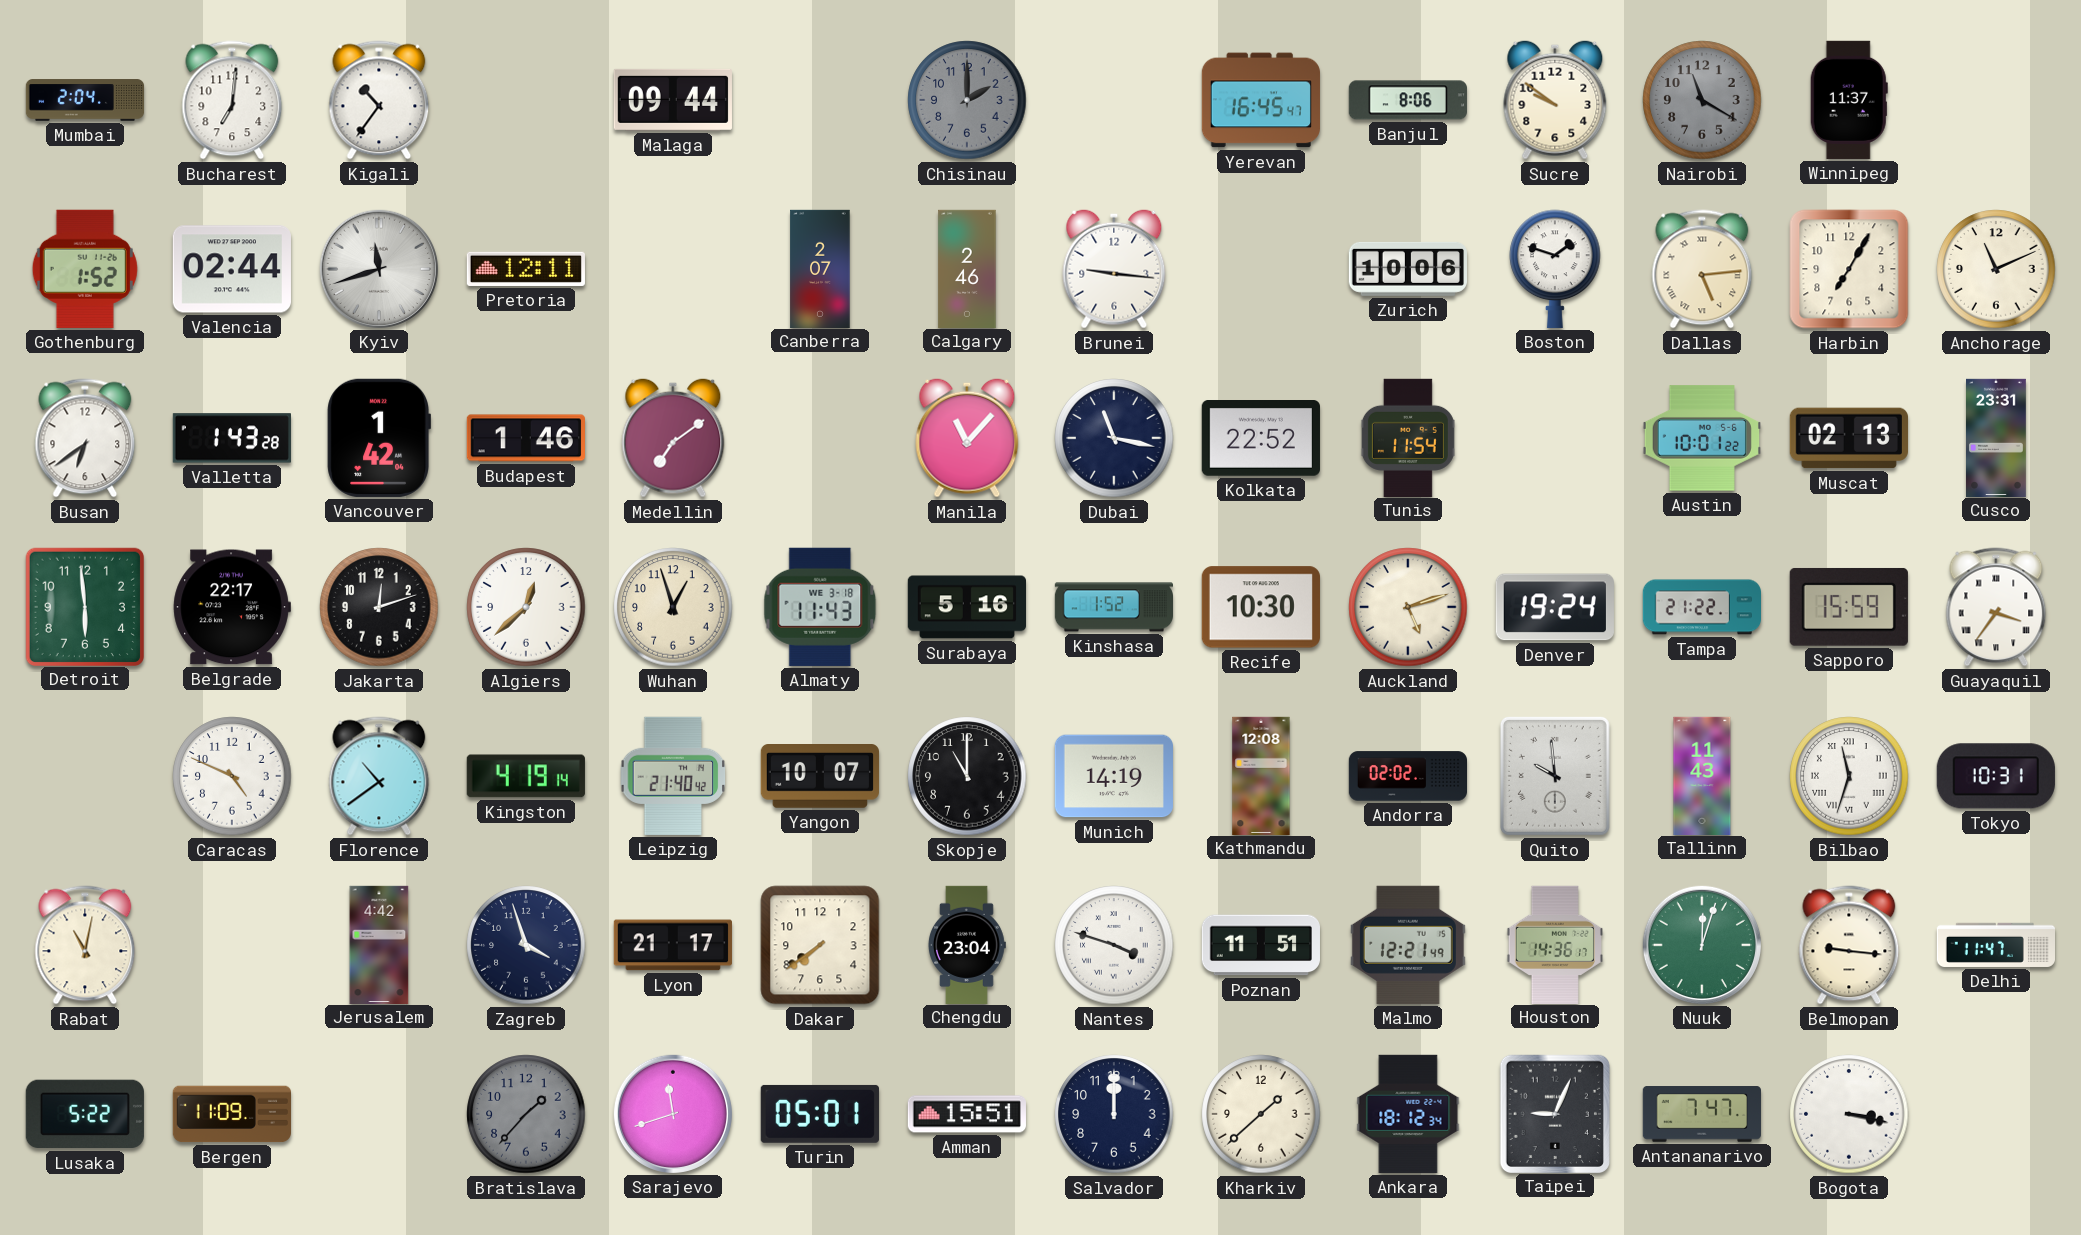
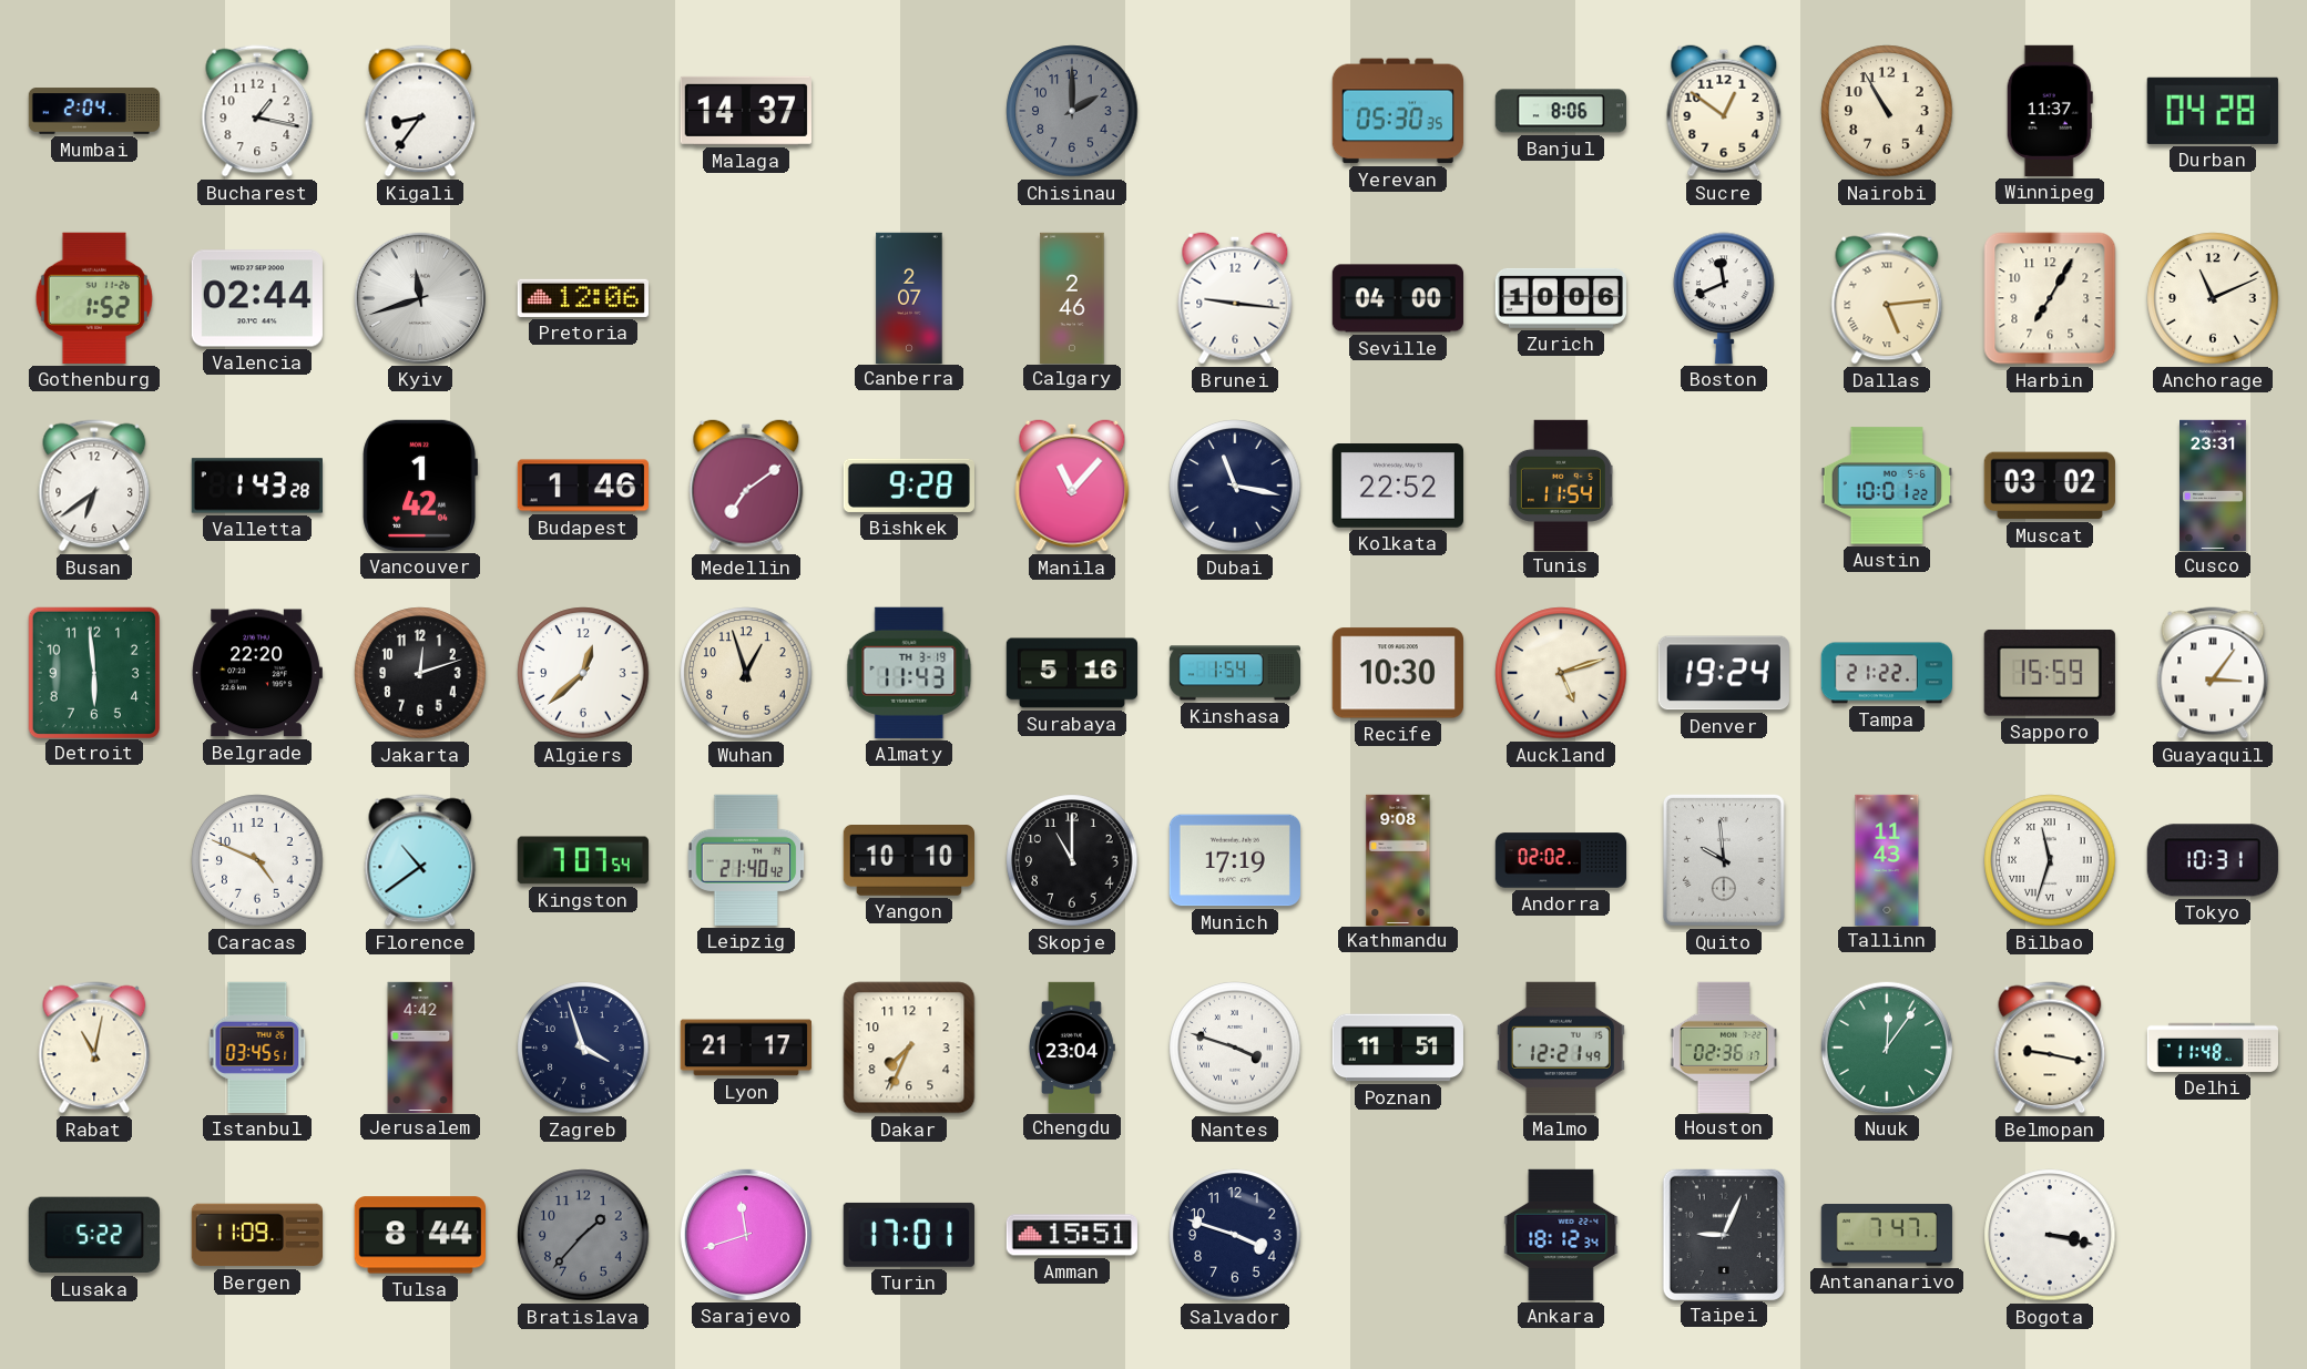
Bucharest: 7:01 -> 1:17
Kigali: 10:36 -> 8:36
Malaga: 09:44 -> 14:37
Yerevan: 16:45 -> 05:30
Sucre: 9:51 -> 12:51
Nairobi: 11:20 -> 10:55
Nairobi dial: grey -> cream
Durban: none -> 04:28
Pretoria: 12:11 -> 12:06
Seville: none -> 04:00
Boston: 1:48 -> 11:41
Bishkek: none -> 9:28
Muscat: 02:13 -> 03:02
Belgrade: 22:17 -> 22:20
Almaty date: WE 3-18 -> TH 3-19
Kinshasa: 1:52 -> 1:54
Guayaquil: 3:36 -> 3:06
Kingston: 4:19 -> 7:07
Yangon: 10:07 -> 10:10
Munich: 14:19 -> 17:19
Kathmandu: 12:08 -> 9:08
Istanbul: none -> 03:45
Dakar: 7:39 -> 7:34
Houston: 14:36 -> 02:36
Nuuk: 12:03 -> 12:06
Belmopan: 9:16 -> 9:17
Delhi: 11:47 -> 11:48
Tulsa: none -> 8:44
Turin: 05:01 -> 17:01
Salvador: 12:00 -> 3:48
Kharkiv: 1:38 -> none
